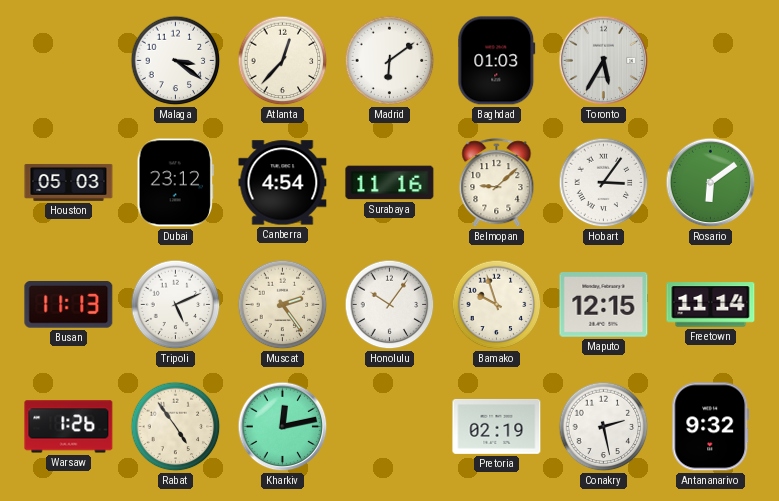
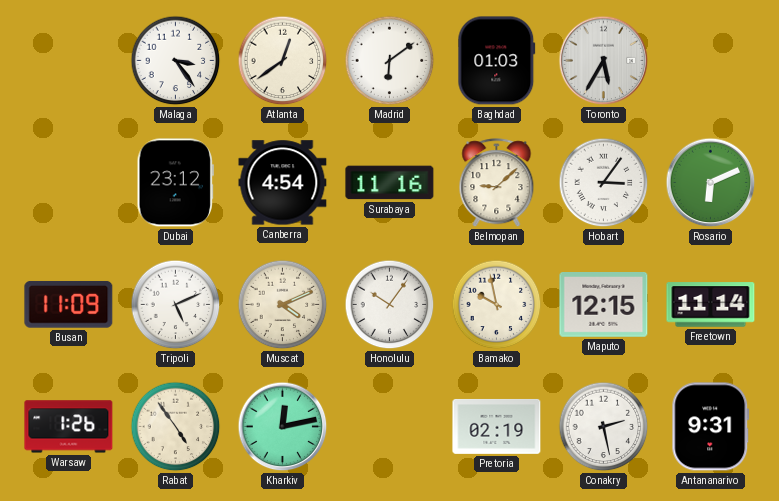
Malaga: 3:21 -> 3:24
Atlanta: 12:37 -> 12:39
Houston: 05:03 -> none
Rosario: 6:09 -> 6:11
Busan: 11:13 -> 11:09
Muscat: 2:24 -> 4:11
Bamako: 9:57 -> 9:58
Antananarivo: 9:32 -> 9:31
